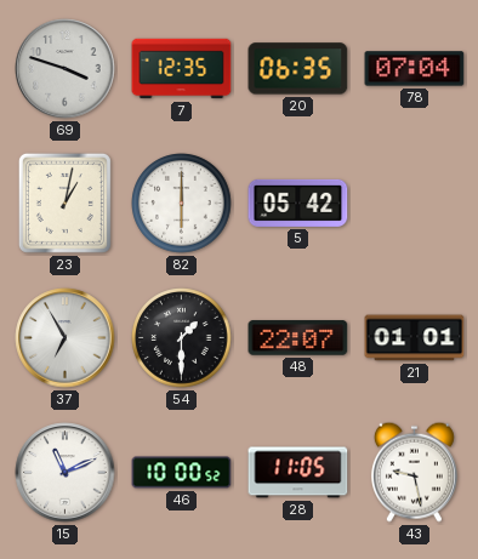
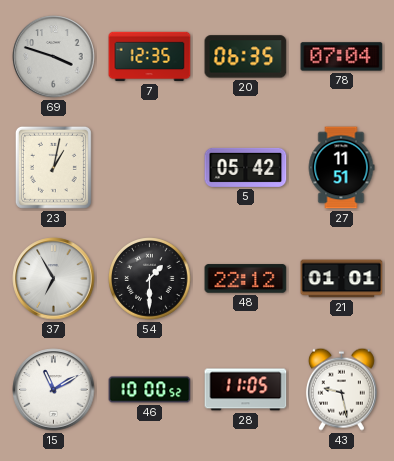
82: 6:00 -> none
27: none -> 11:51
48: 22:07 -> 22:12
15: 11:11 -> 11:10
